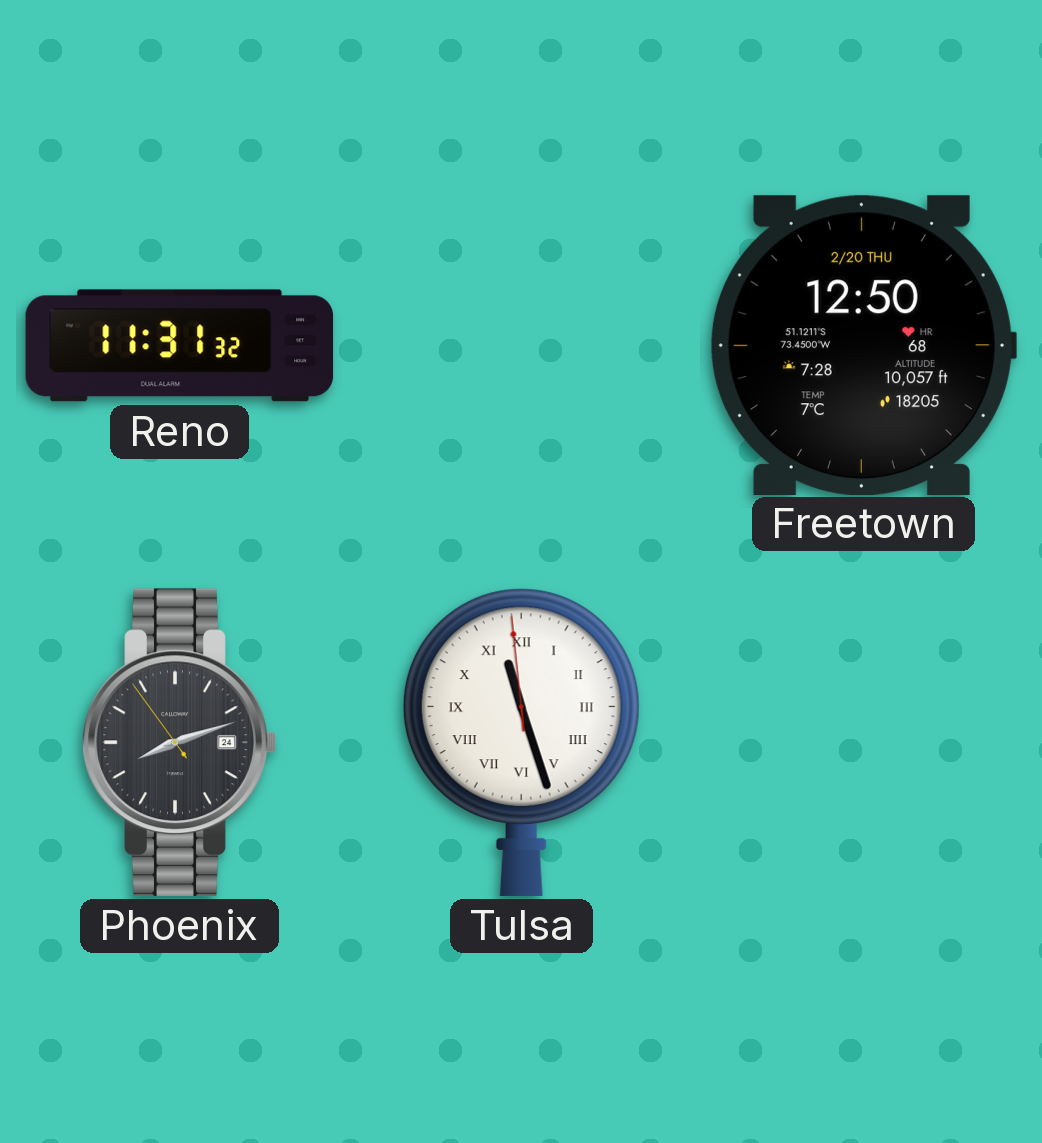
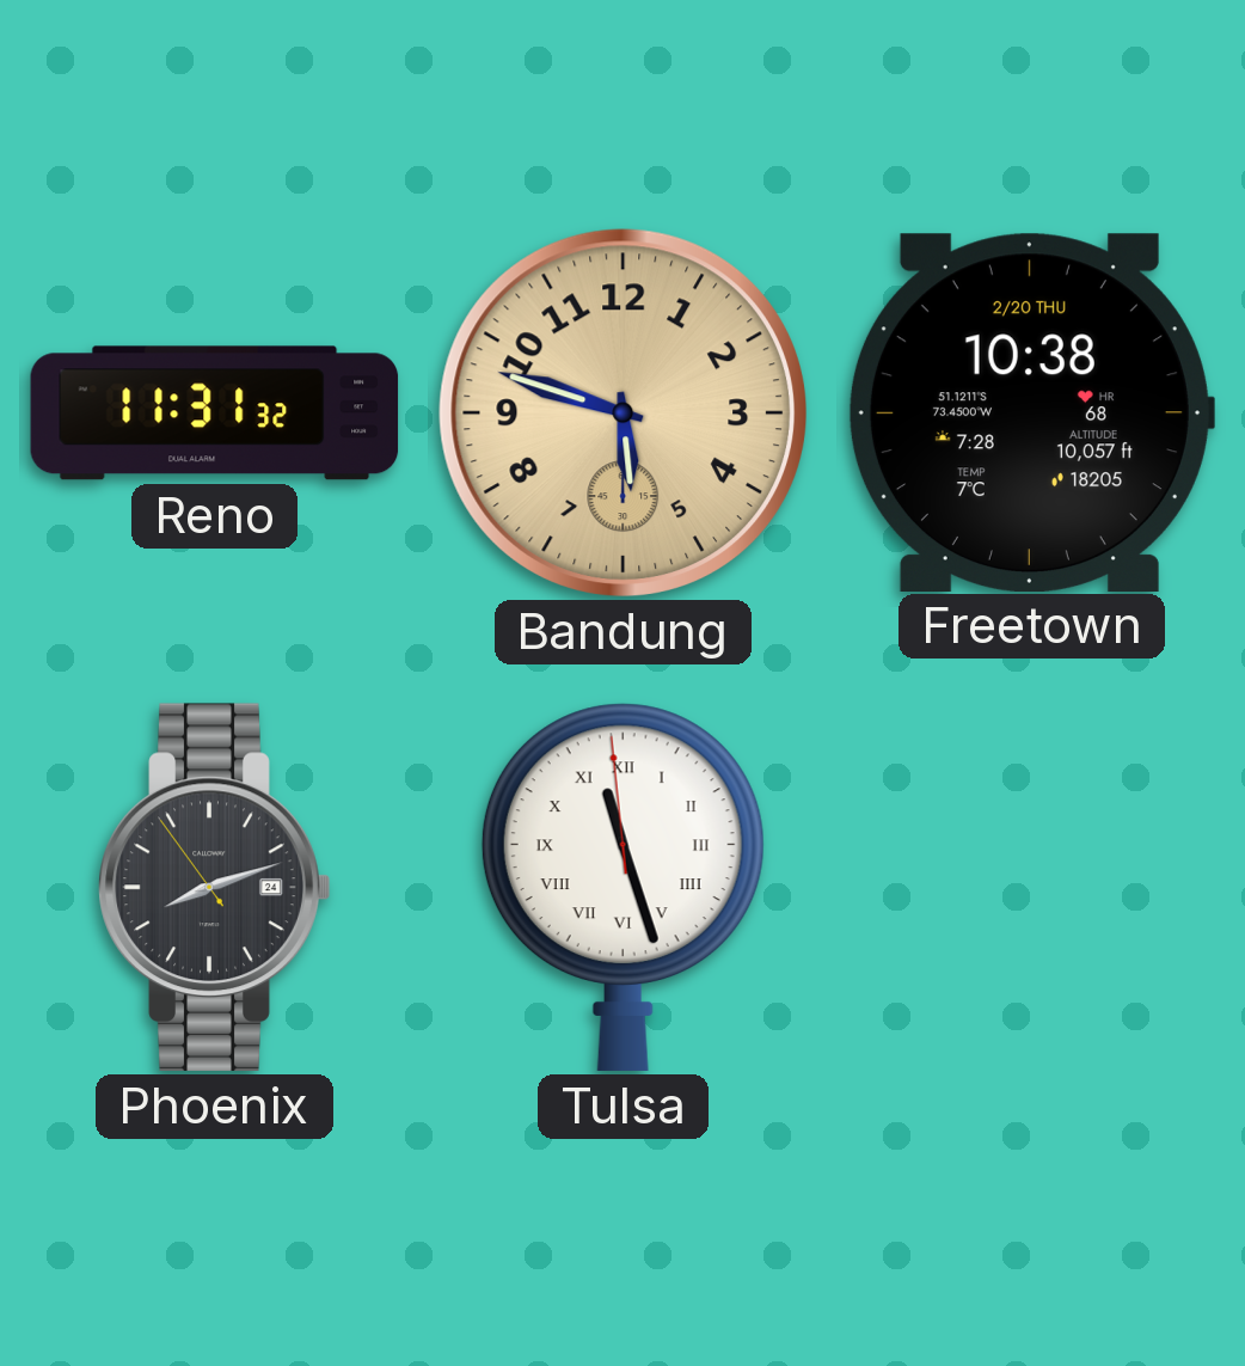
Bandung: none -> 5:48
Freetown: 12:50 -> 10:38
